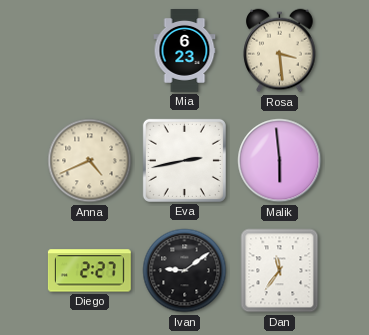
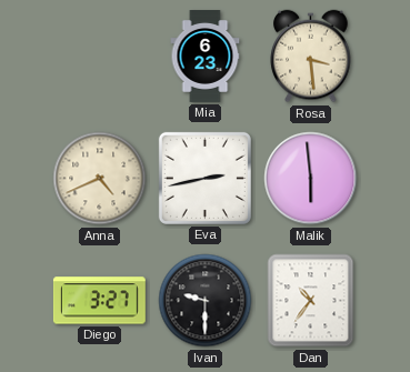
Diego: 2:27 -> 3:27
Ivan: 9:09 -> 9:30
Dan: 11:36 -> 10:36
